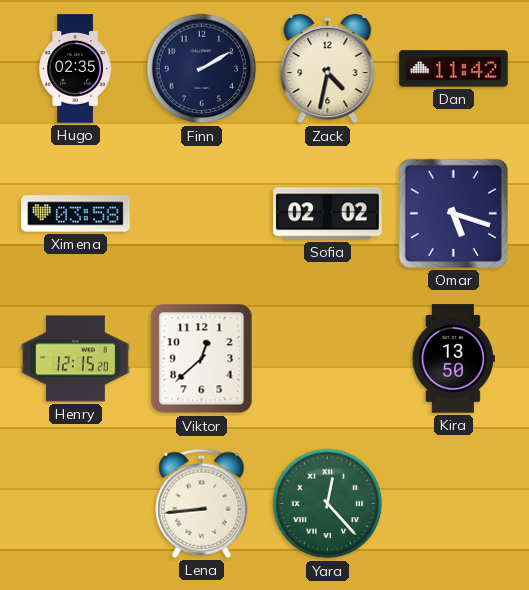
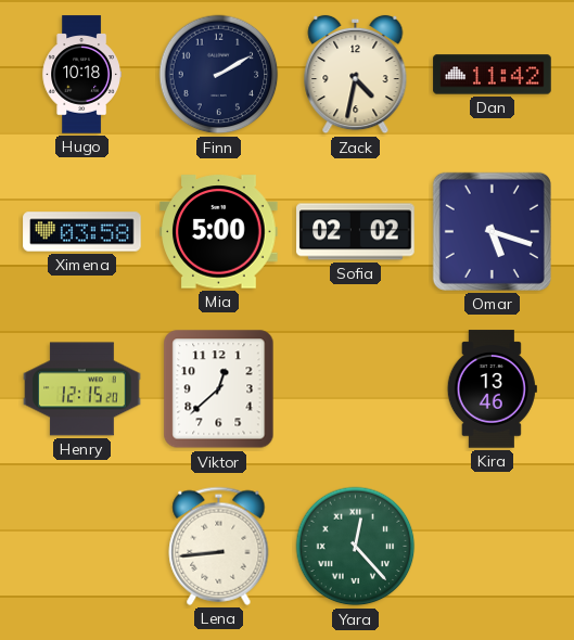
Hugo: 02:35 -> 10:18
Mia: none -> 5:00
Kira: 13:50 -> 13:46
